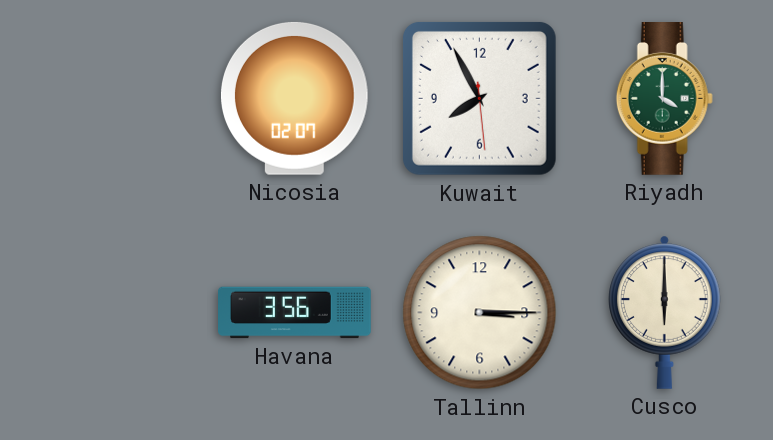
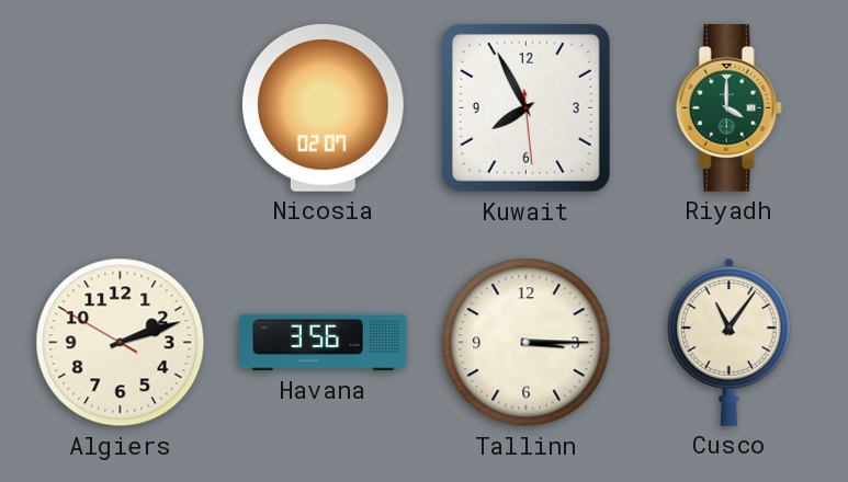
Algiers: none -> 2:11
Cusco: 6:00 -> 11:06
